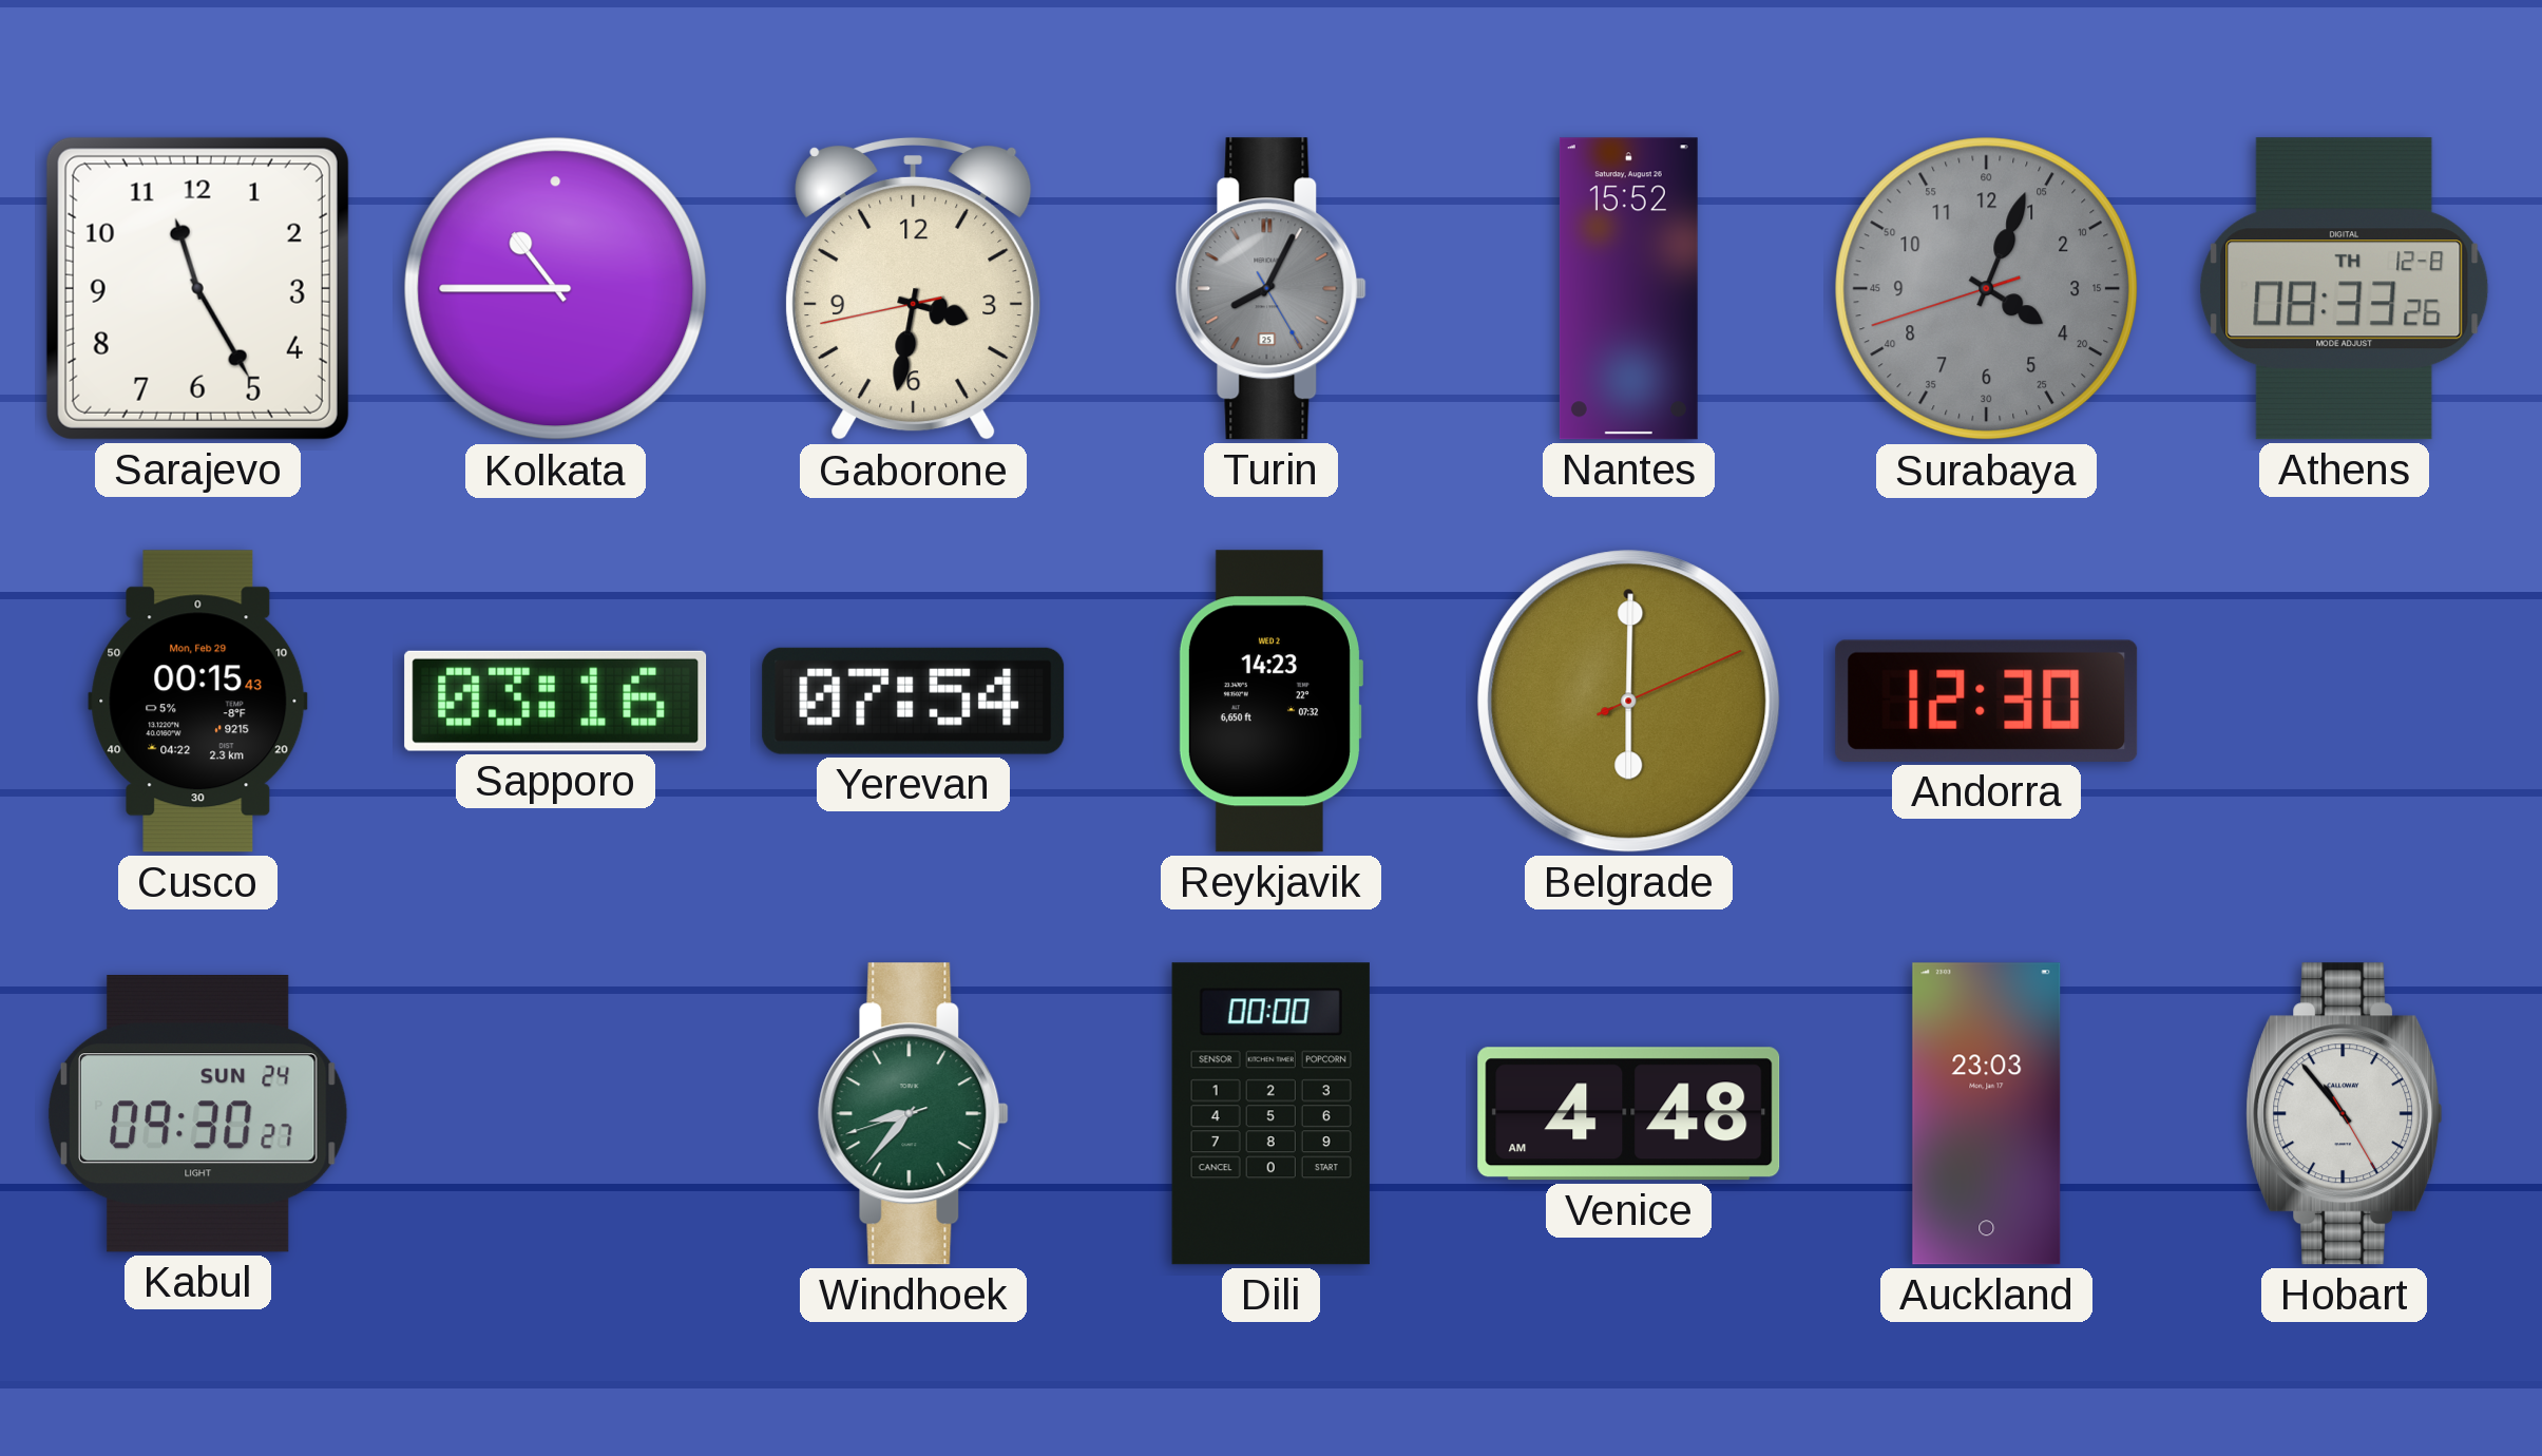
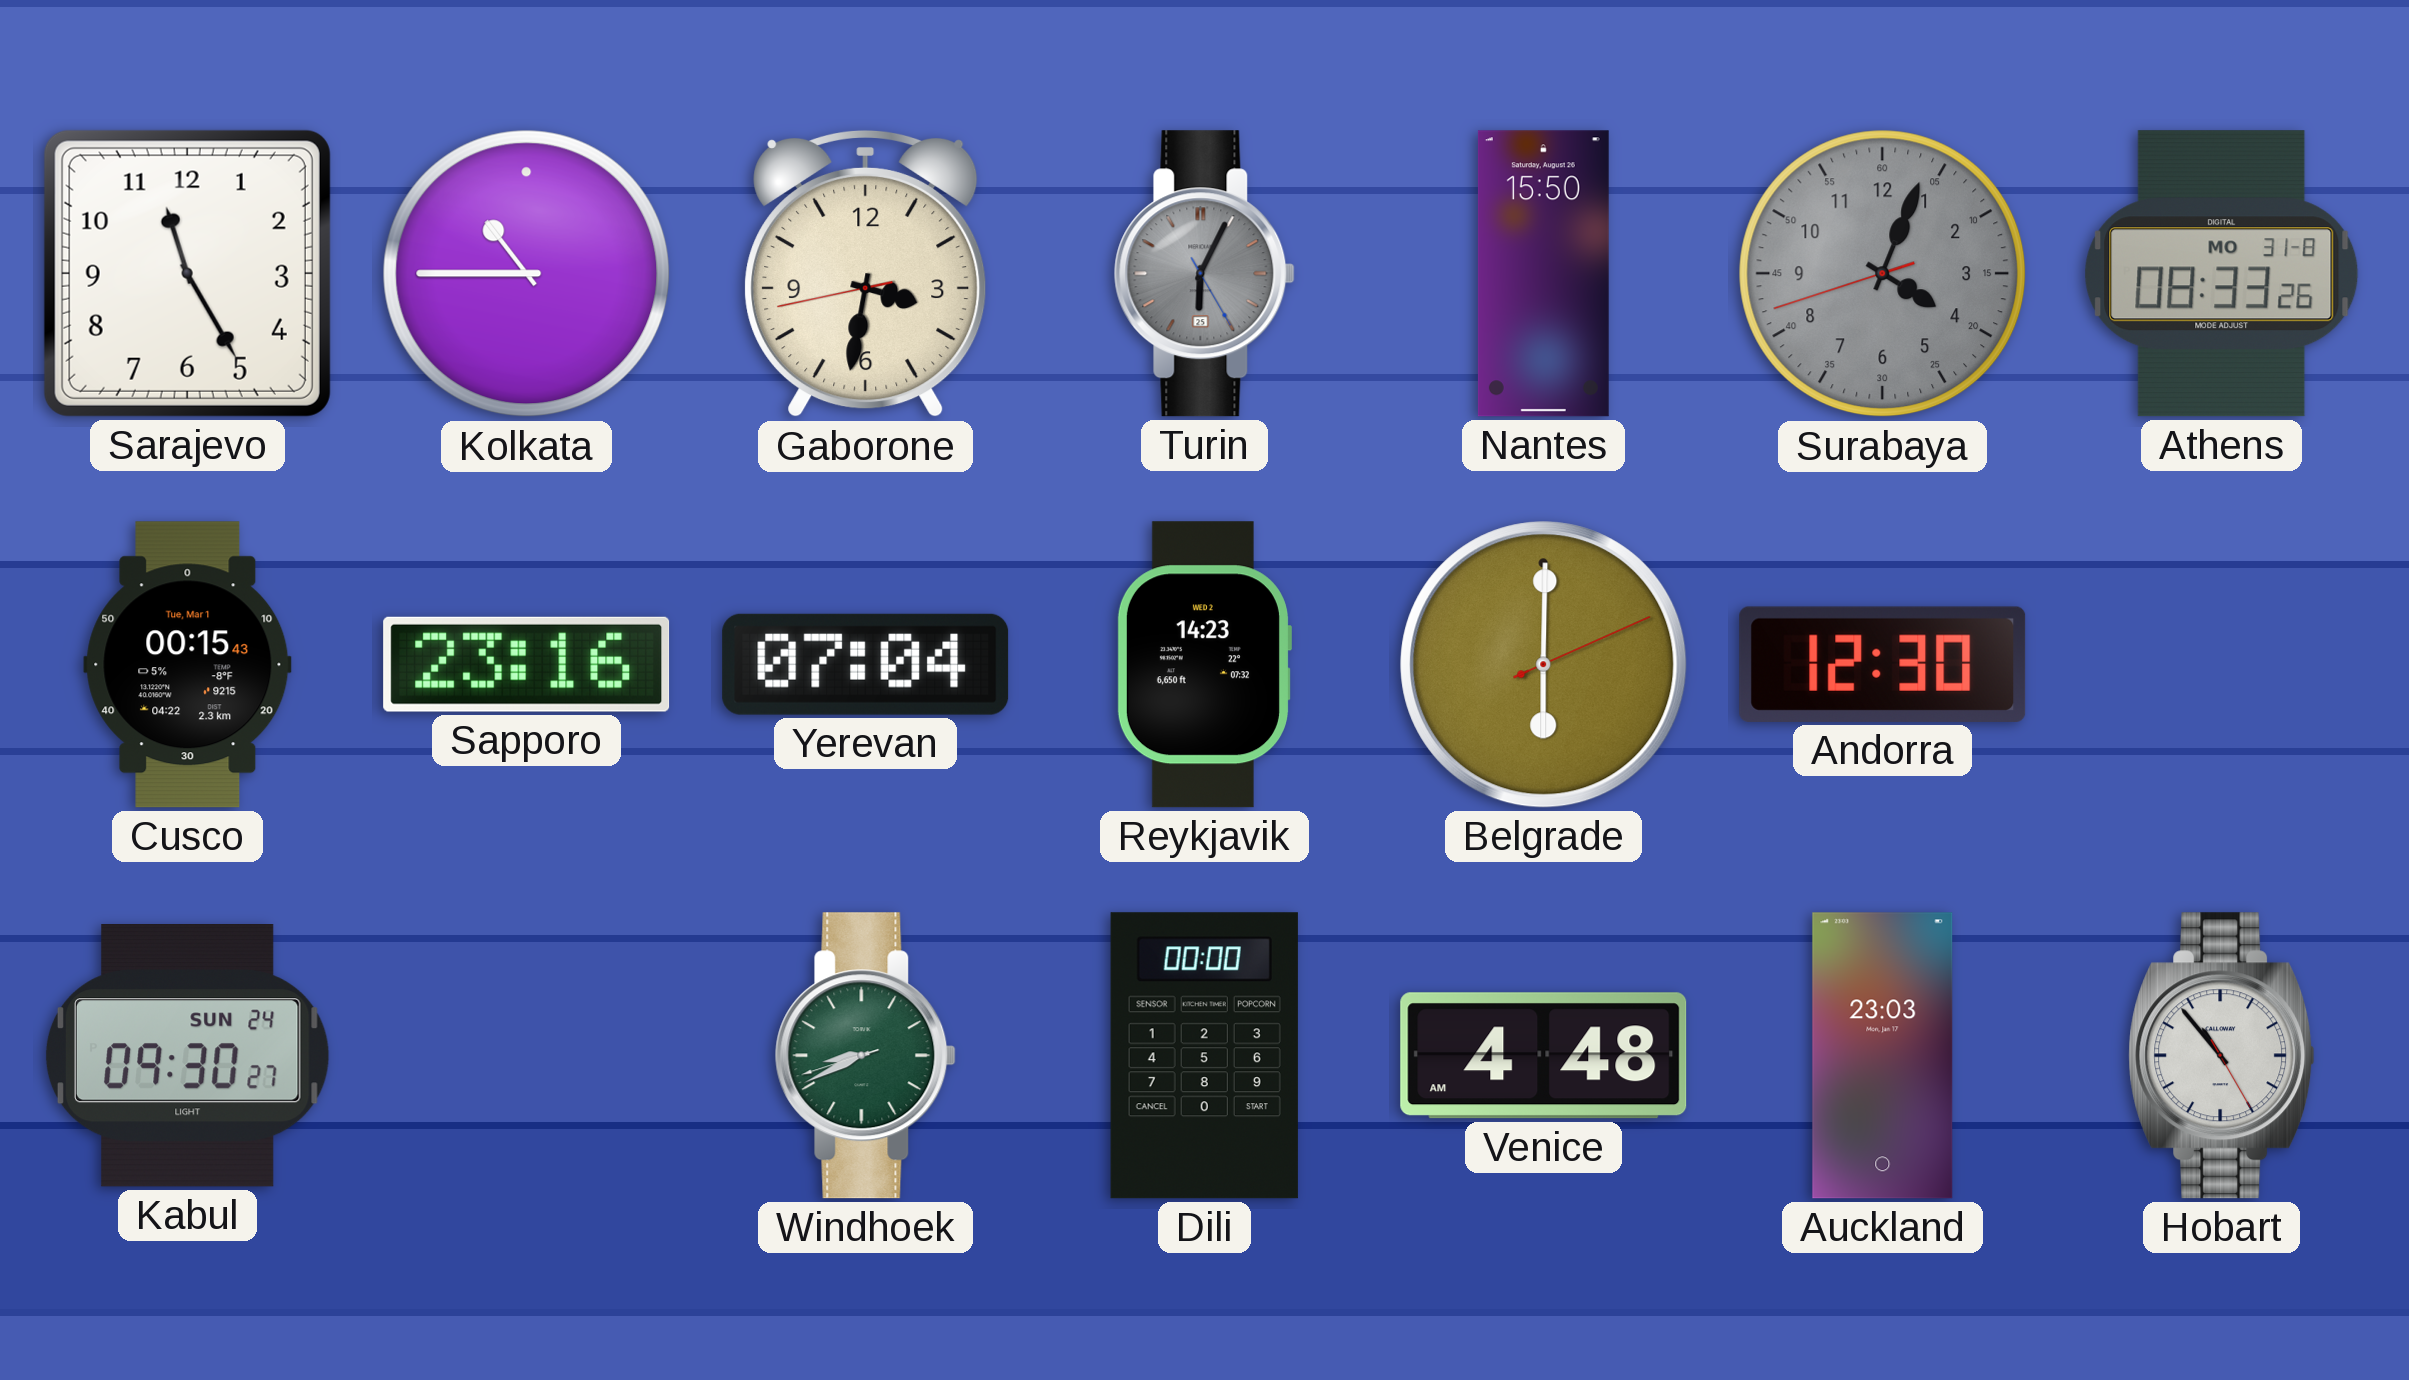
Turin: 8:04 -> 6:04
Nantes: 15:52 -> 15:50
Athens date: TH 12-8 -> MO 31-8
Cusco date: Mon, Feb 29 -> Tue, Mar 1
Sapporo: 03:16 -> 23:16
Yerevan: 07:54 -> 07:04
Windhoek: 8:36 -> 8:40
